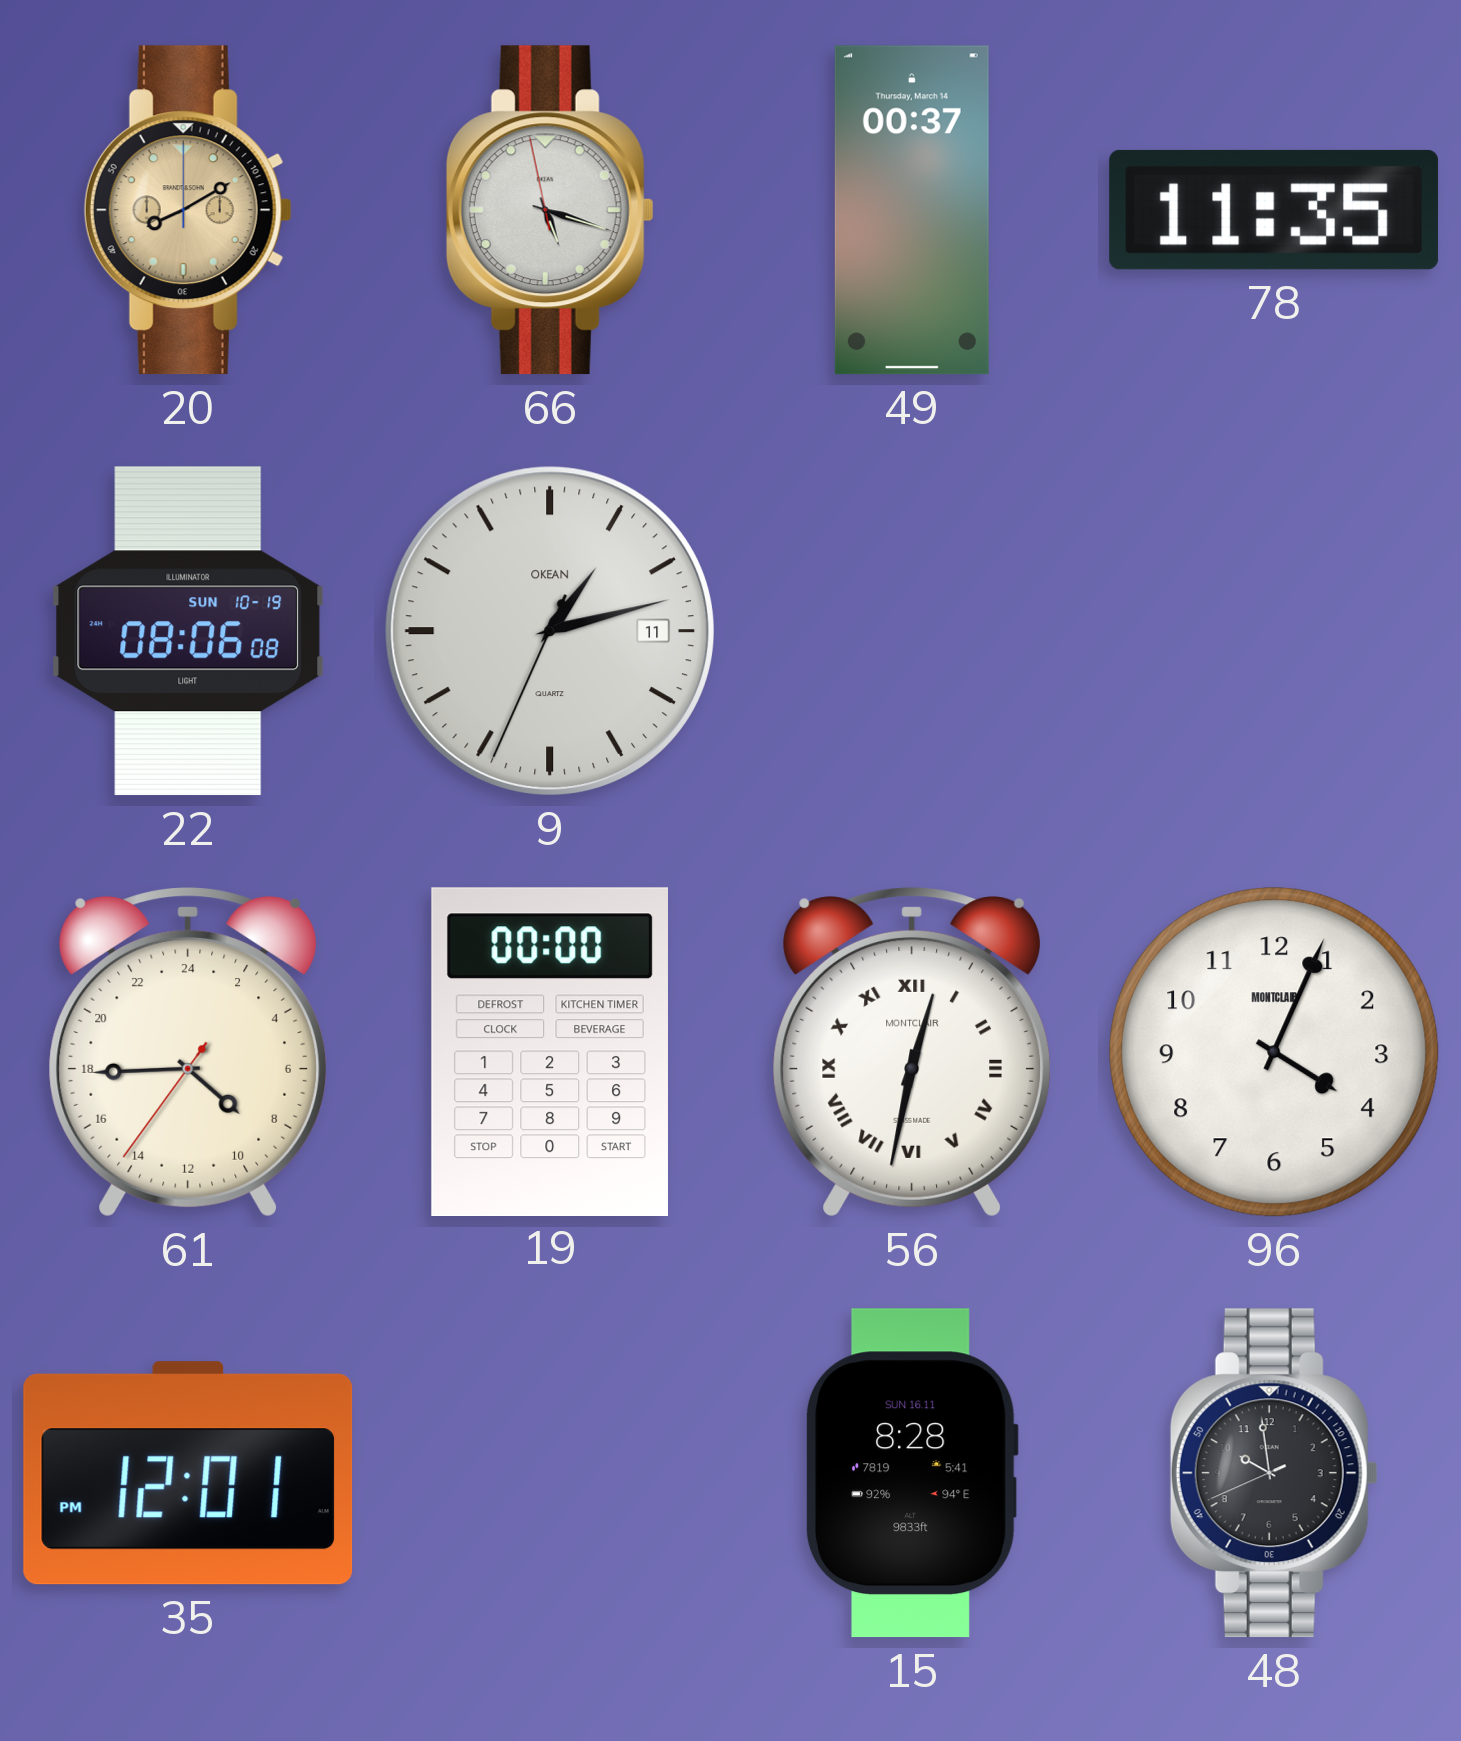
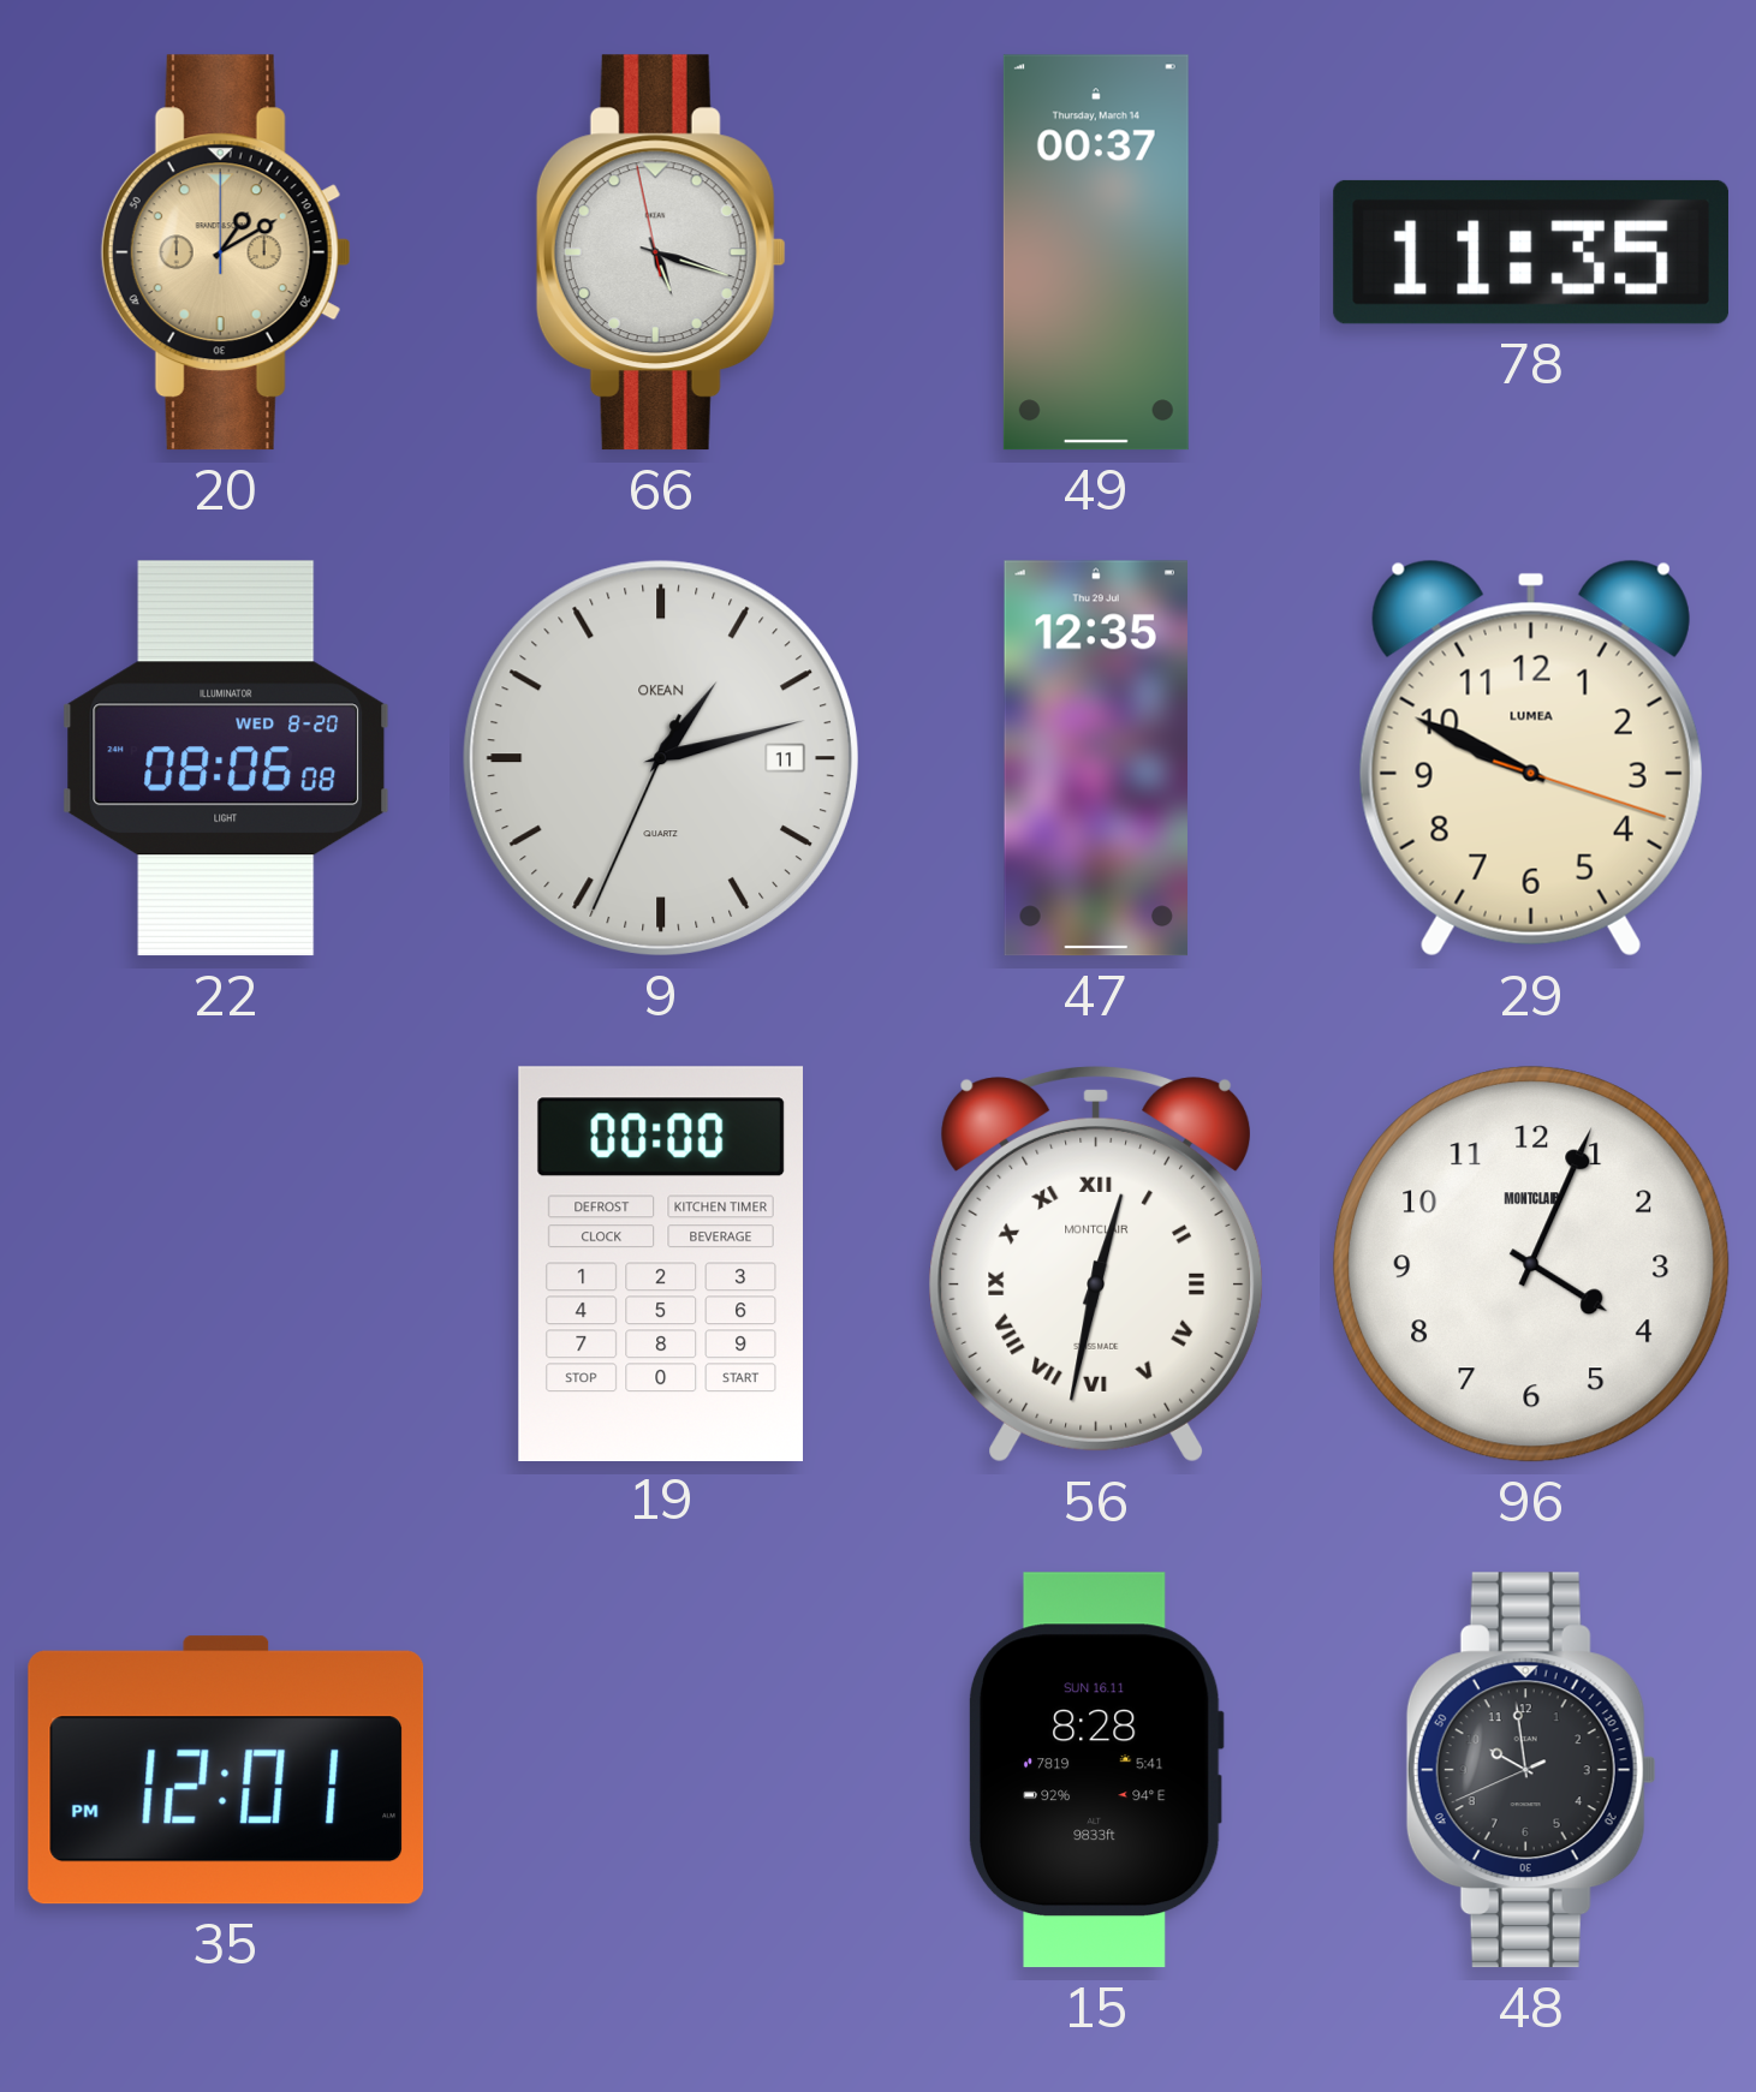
20: 8:10 -> 1:10
22 date: SUN 10-19 -> WED 8-20
47: none -> 12:35
29: none -> 9:49
61: 8:44 -> none
